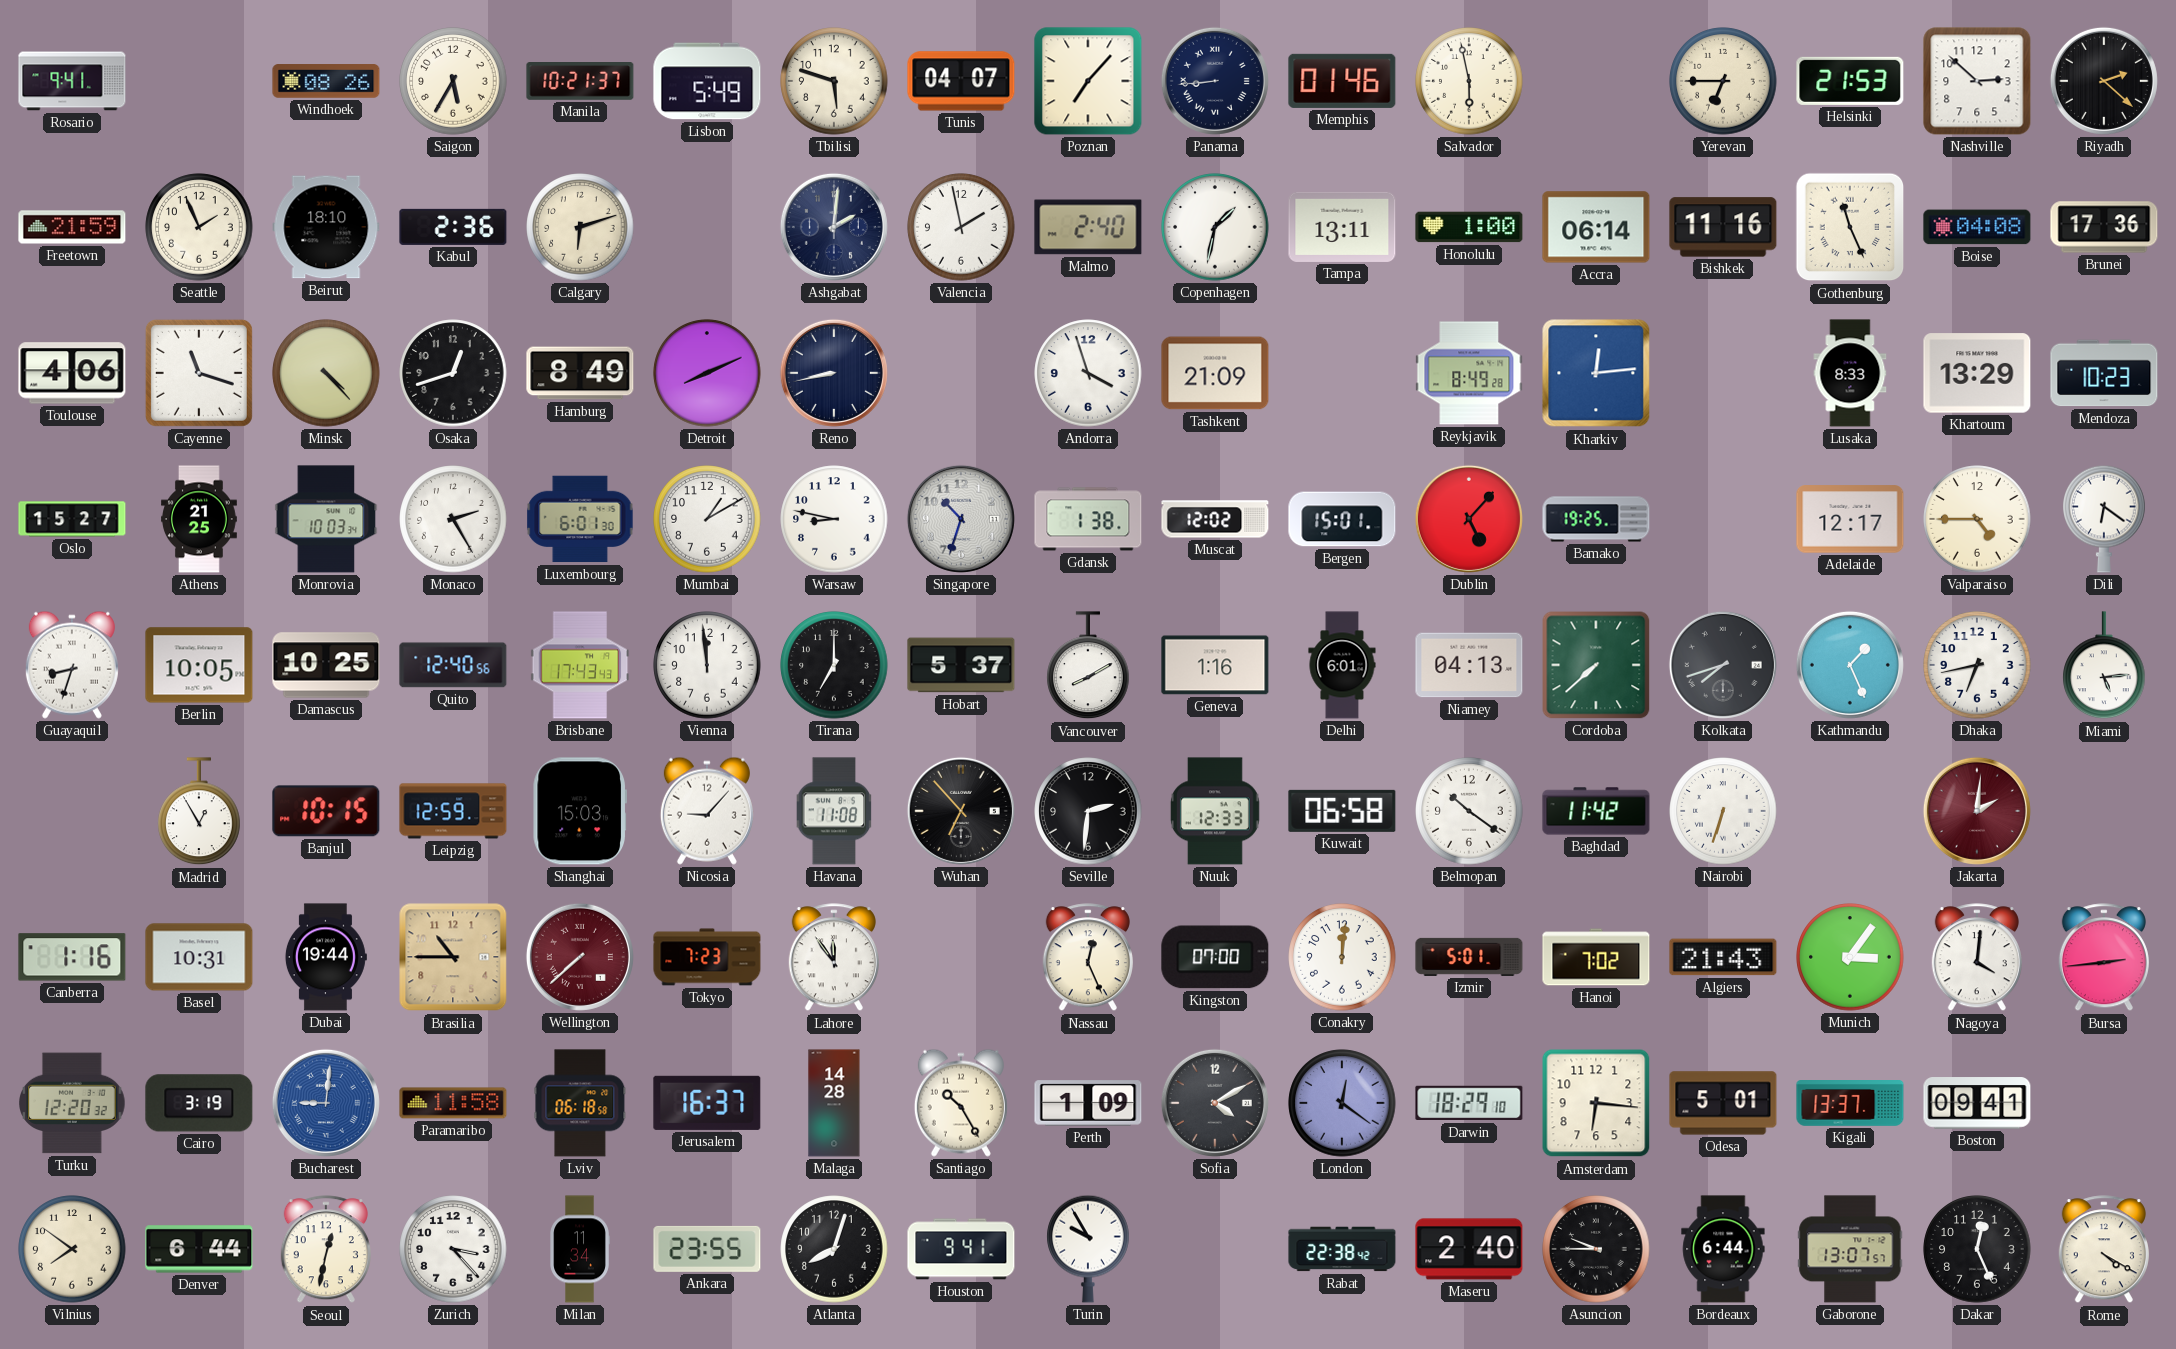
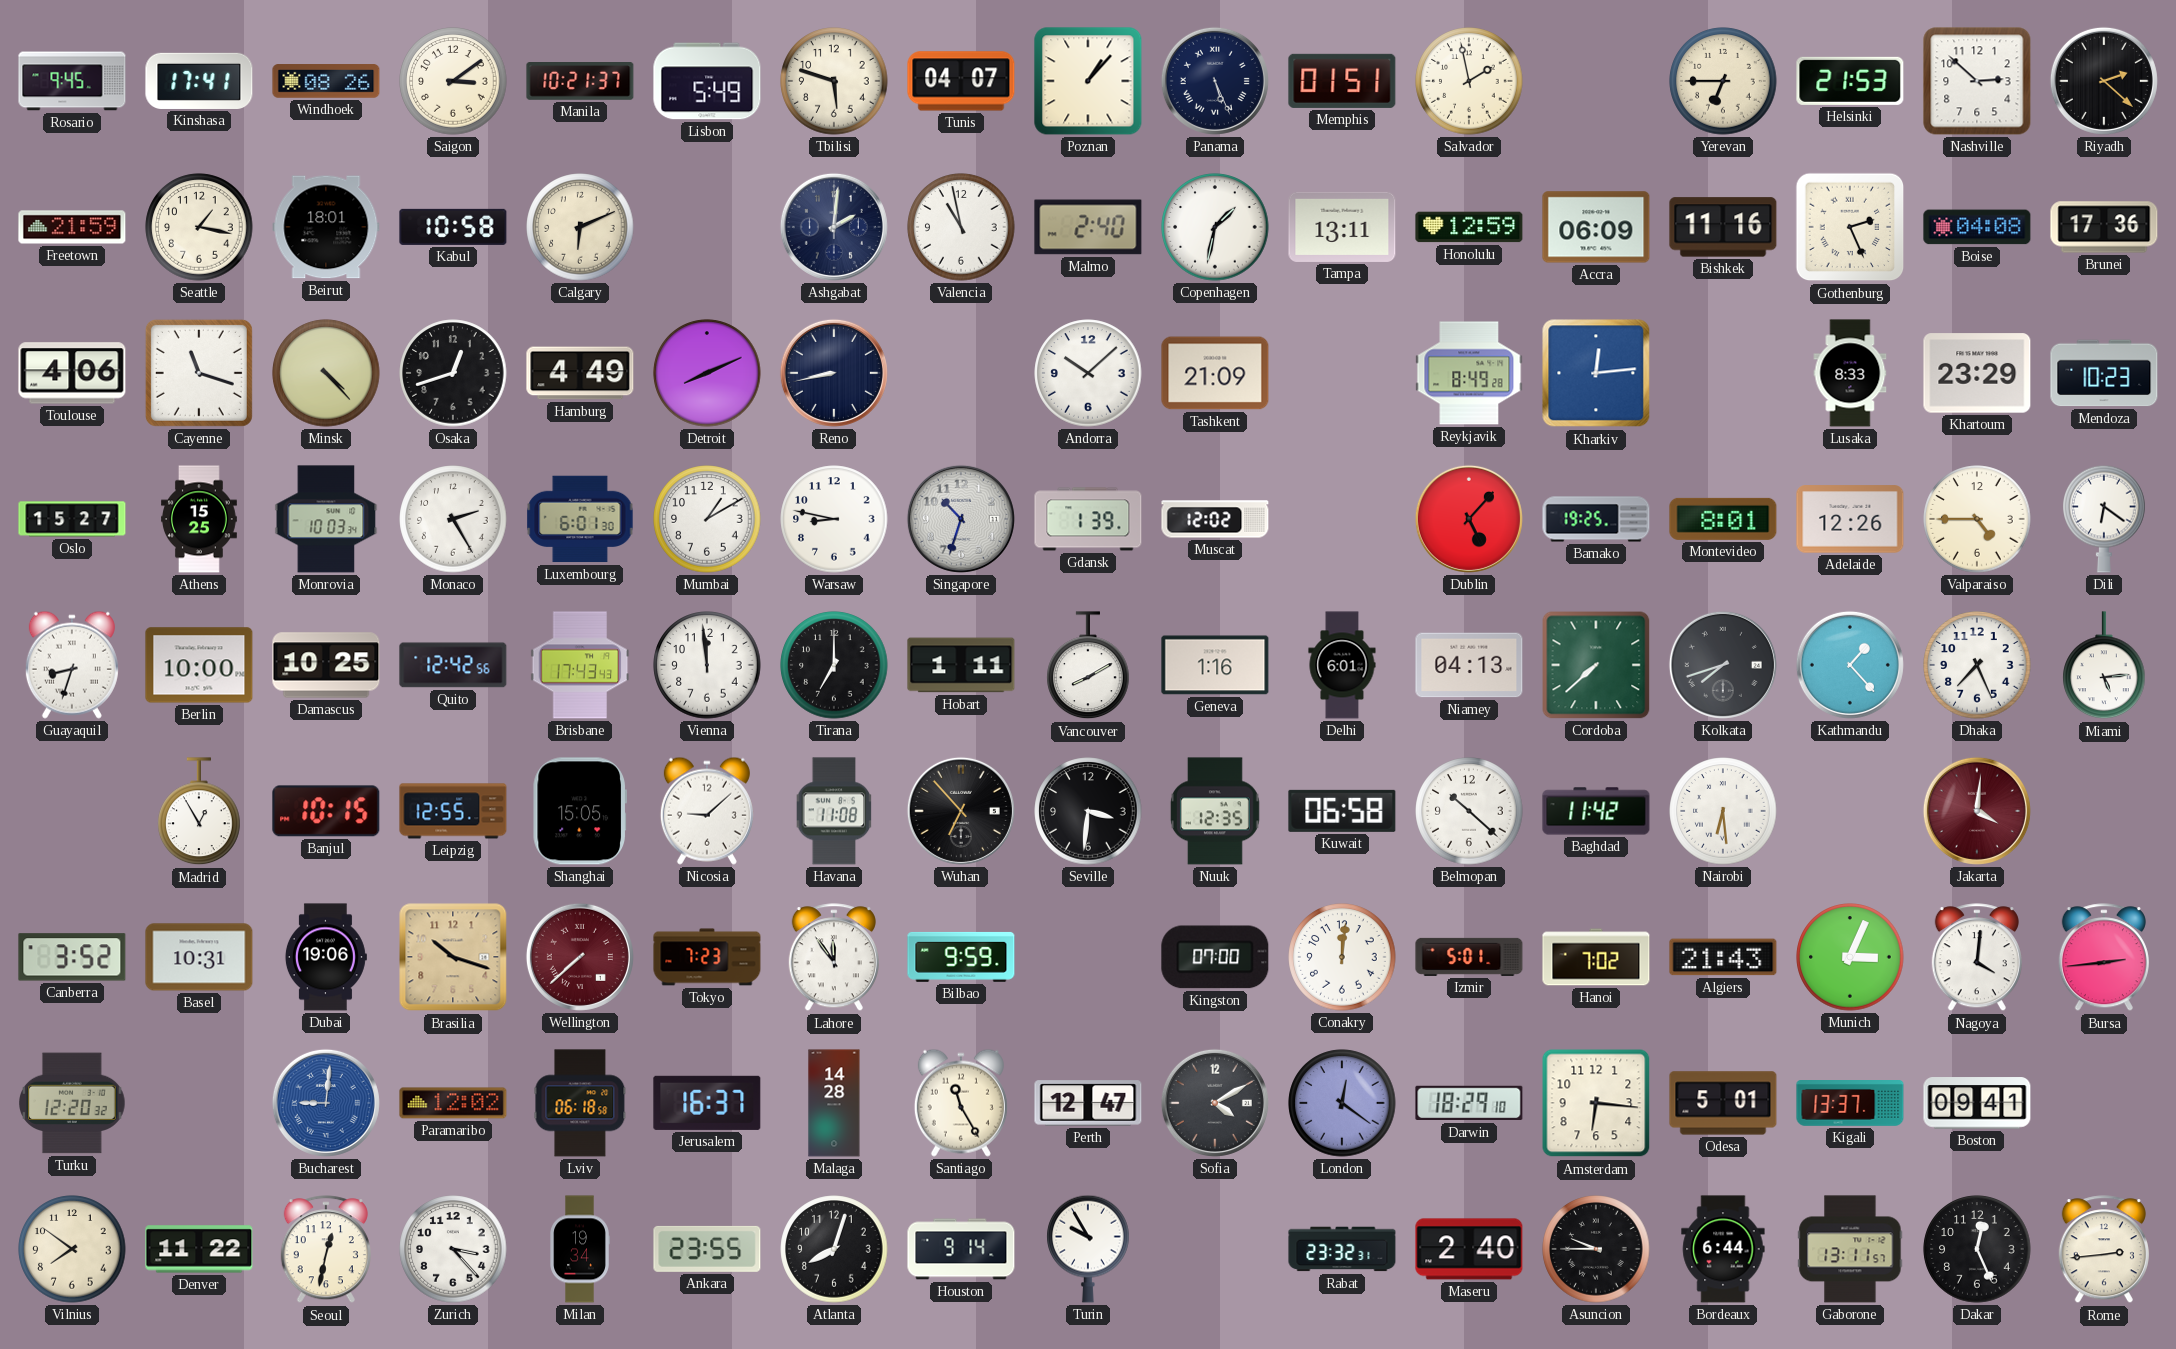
Rosario: 9:41 -> 9:45
Kinshasa: none -> 17:41
Saigon: 5:35 -> 3:09
Poznan: 7:07 -> 1:07
Panama: 8:44 -> 5:26
Memphis: 01:46 -> 01:51
Salvador: 5:58 -> 1:58
Seattle: 1:56 -> 1:17
Beirut: 18:10 -> 18:01
Kabul: 2:36 -> 10:58
Calgary: 6:12 -> 6:11
Valencia: 1:58 -> 10:58
Honolulu: 1:00 -> 12:59
Accra: 06:14 -> 06:09
Gothenburg: 11:26 -> 2:26
Hamburg: 8:49 -> 4:49
Andorra: 3:57 -> 10:08
Khartoum: 13:29 -> 23:29
Athens: 21:25 -> 15:25
Gdansk: 1:38 -> 1:39
Bergen: 15:01 -> none
Montevideo: none -> 8:01
Adelaide: 12:17 -> 12:26
Berlin: 10:05 -> 10:00
Quito: 12:40 -> 12:42
Hobart: 5:37 -> 1:11
Kathmandu: 1:26 -> 1:23
Dhaka: 6:43 -> 7:26
Leipzig: 12:59 -> 12:55
Shanghai: 15:03 -> 15:05
Nicosia: 9:07 -> 9:08
Seville: 2:31 -> 3:31
Nuuk: 12:33 -> 12:35
Belmopan: 10:21 -> 10:22
Nairobi: 6:33 -> 6:29
Jakarta: 2:01 -> 4:01
Canberra: 1:16 -> 3:52
Dubai: 19:44 -> 19:06
Brasilia: 10:45 -> 10:18
Bilbao: none -> 9:59
Nassau: 12:26 -> none
Munich: 3:06 -> 3:04
Cairo: 3:19 -> none
Paramaribo: 11:58 -> 12:02
Santiago: 10:25 -> 11:25
Perth: 1:09 -> 12:47
Denver: 6:44 -> 11:22
Milan: 11:34 -> 19:34
Houston: 9:41 -> 9:14
Rabat: 22:38 -> 23:32
Gaborone: 13:07 -> 13:11
Rome: 4:20 -> 2:44
